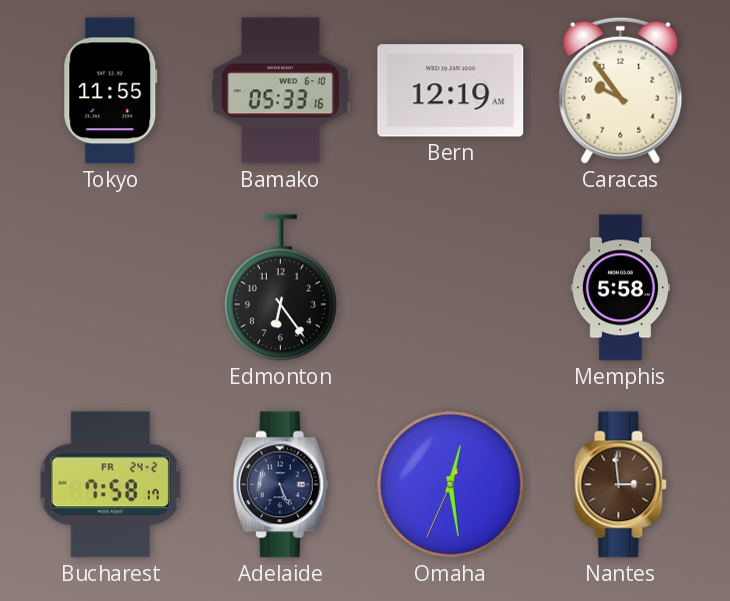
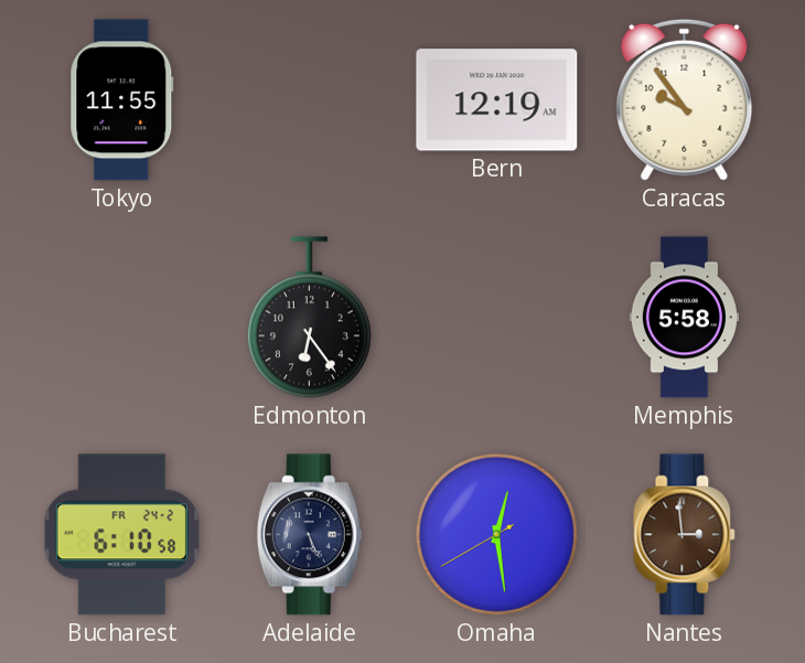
Bamako: 05:33 -> none
Bucharest: 7:58 -> 6:10
Omaha: 12:28:34 -> 12:28:40
